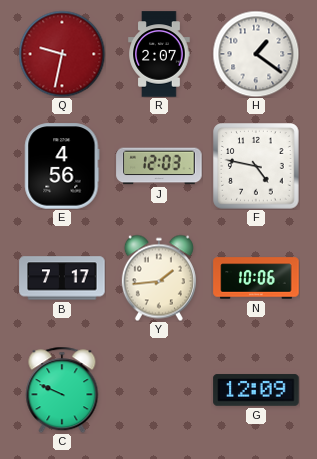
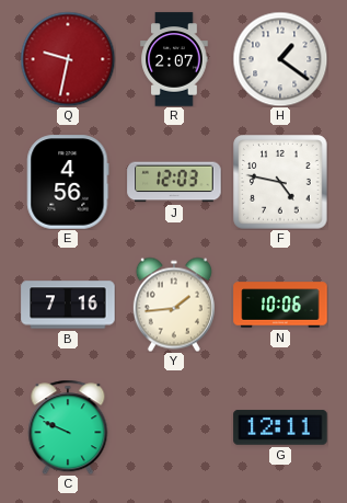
B: 7:17 -> 7:16
G: 12:09 -> 12:11
